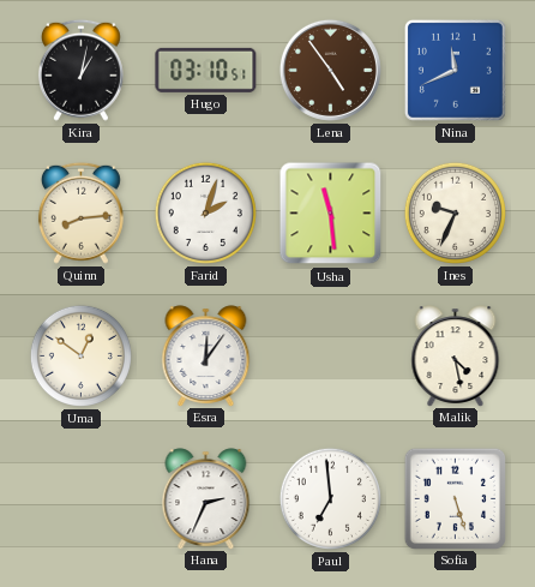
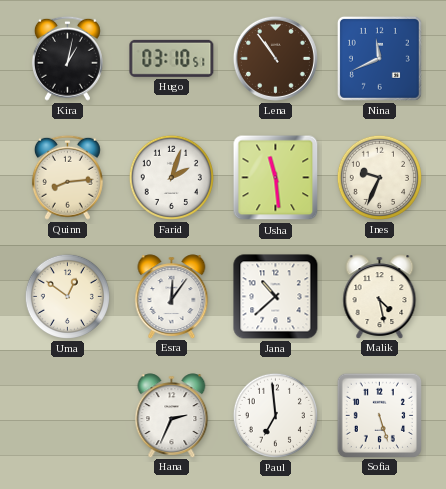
Lena: 4:54 -> 10:54
Jana: none -> 10:38
